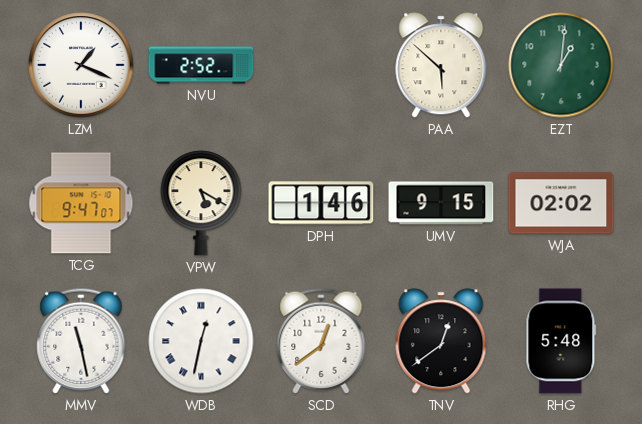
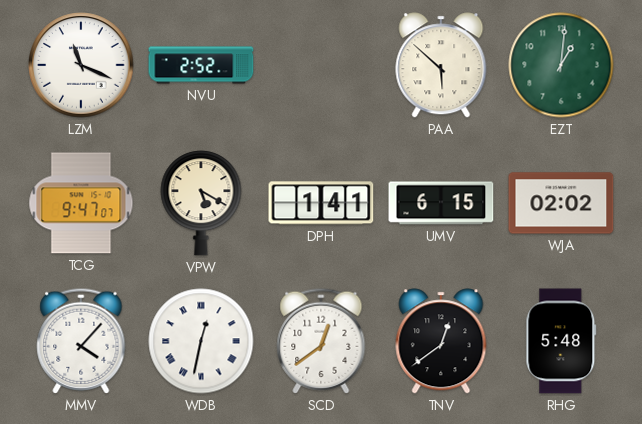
LZM: 1:19 -> 11:19
DPH: 1:46 -> 1:41
UMV: 9:15 -> 6:15
MMV: 11:28 -> 4:07
